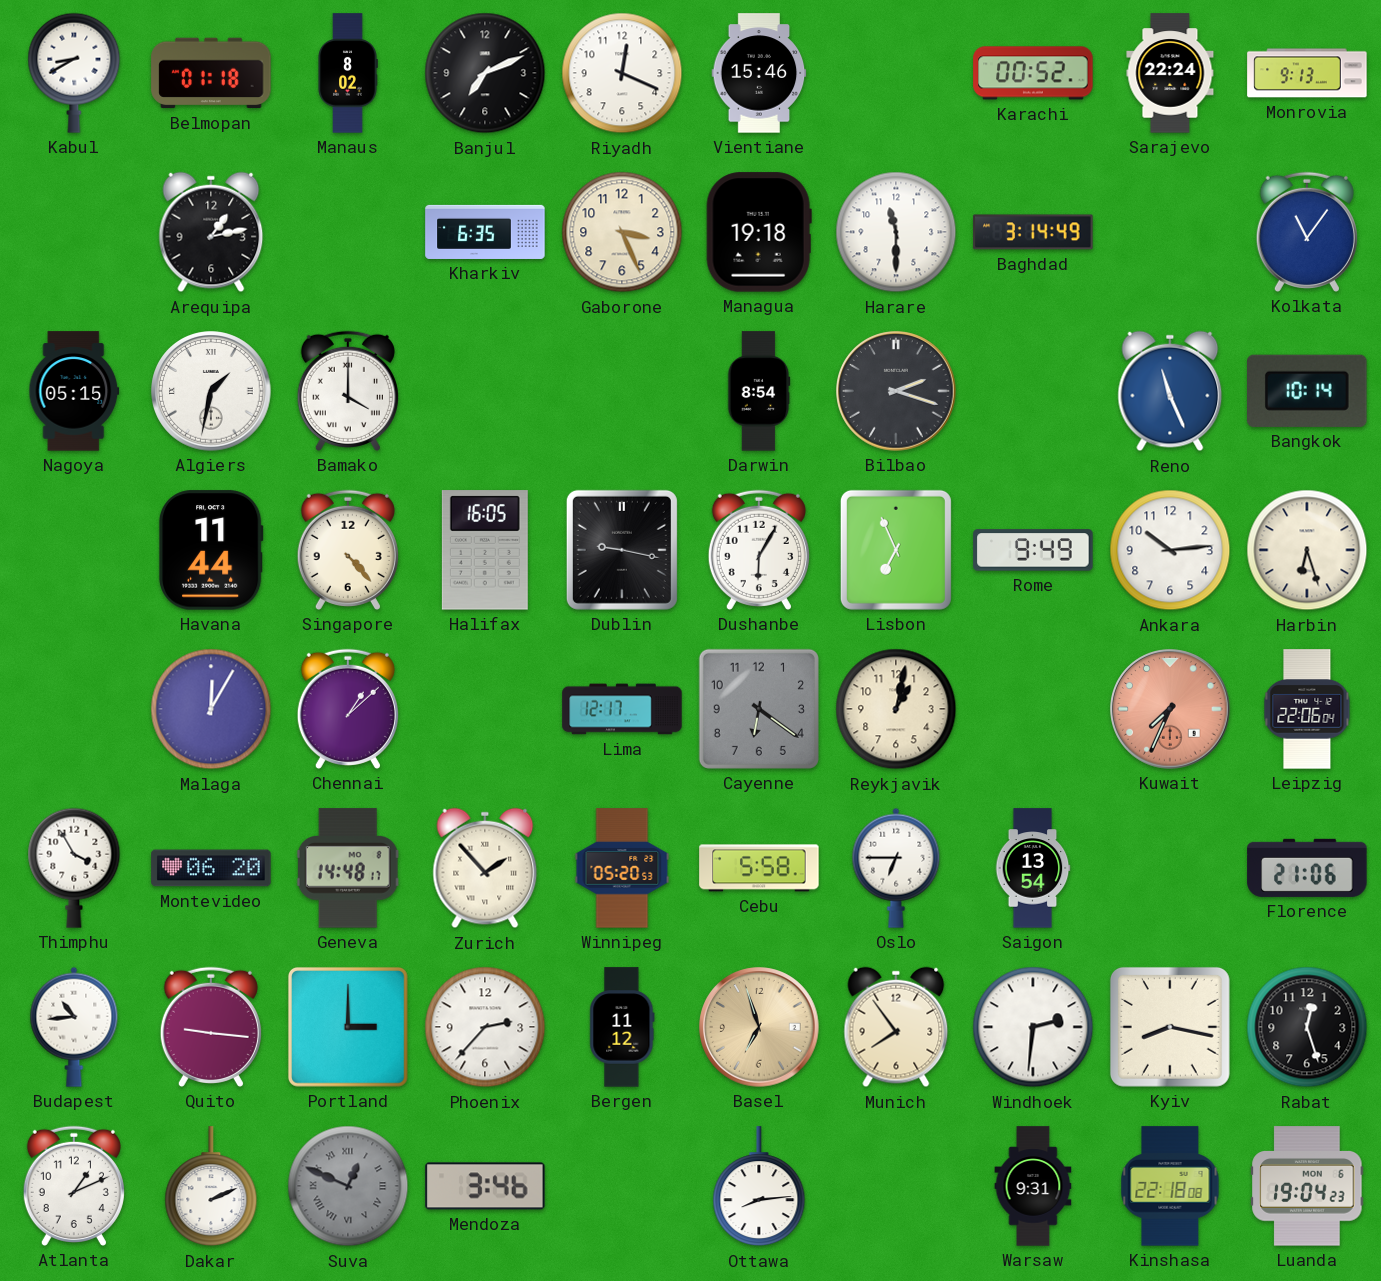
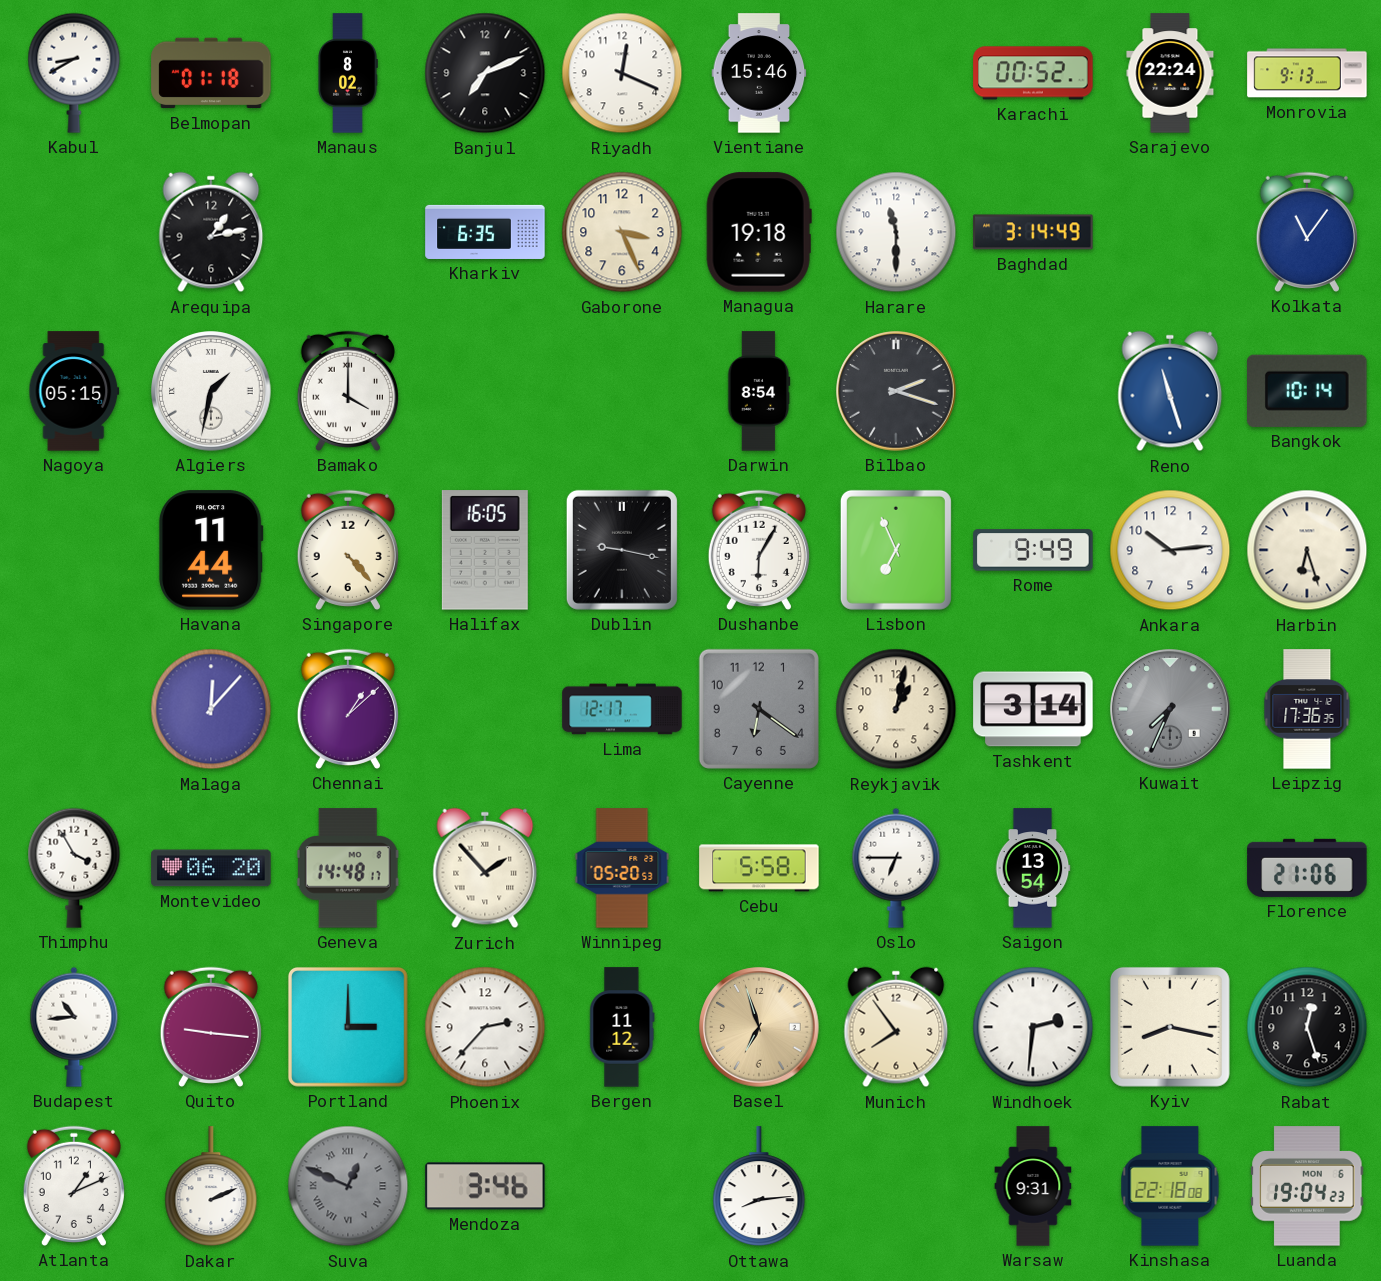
Reno: 11:26 -> 11:27
Malaga: 12:05 -> 12:07
Tashkent: none -> 3:14
Kuwait dial: salmon -> grey
Leipzig: 22:06 -> 17:36
